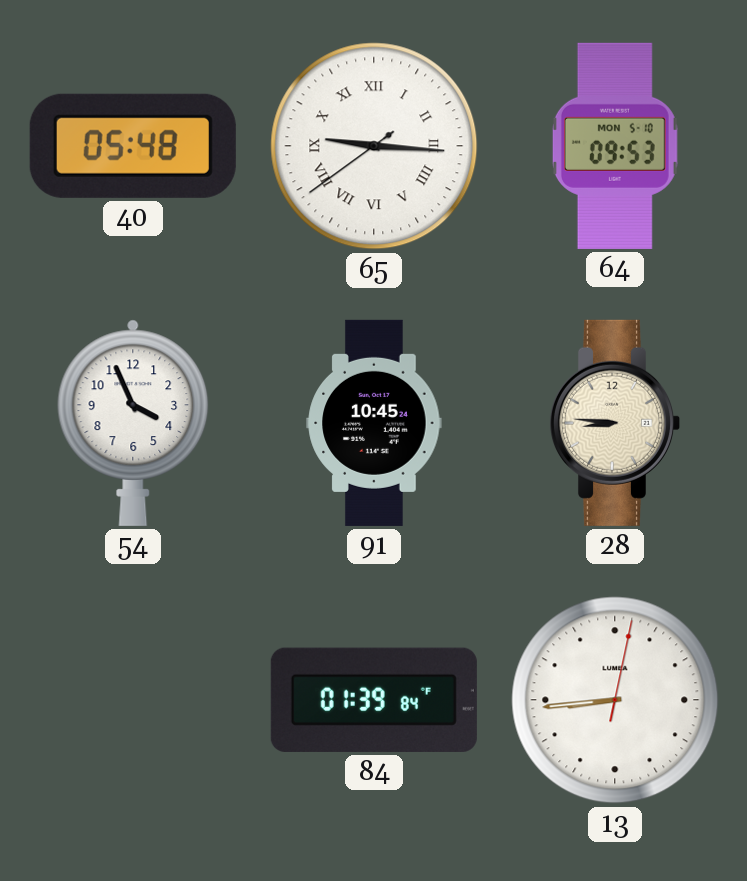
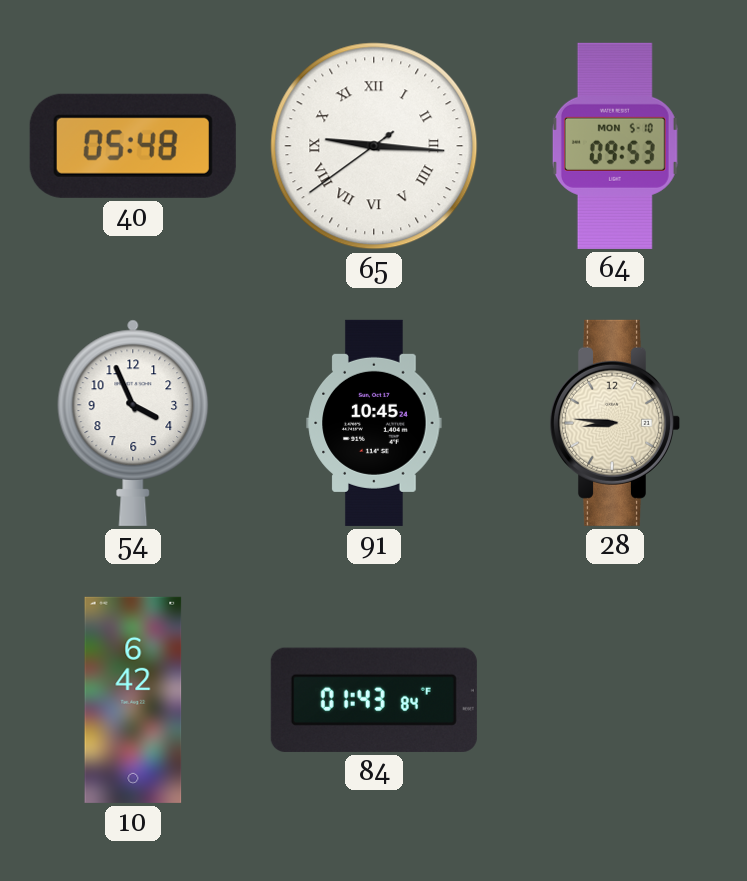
10: none -> 6:42
84: 01:39 -> 01:43
13: 8:44 -> none
